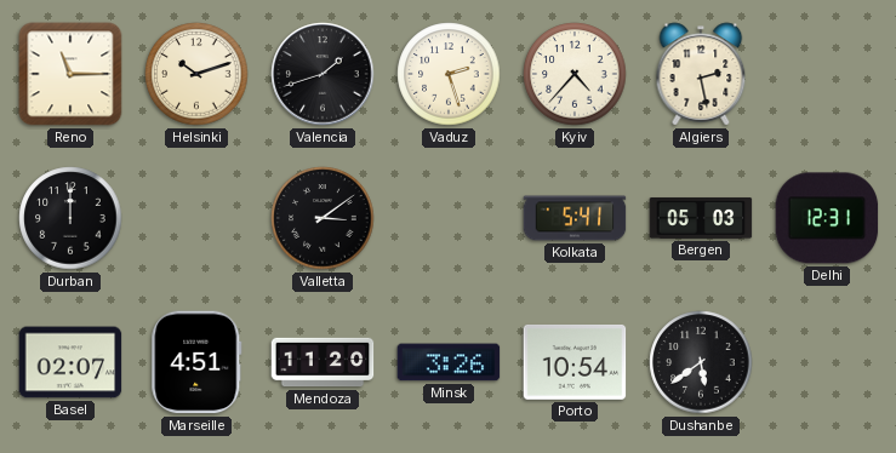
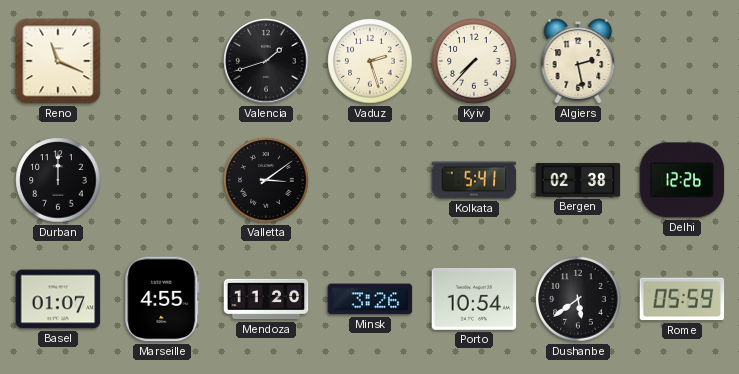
Reno: 11:15 -> 11:19
Helsinki: 10:12 -> none
Kyiv: 4:37 -> 7:37
Bergen: 05:03 -> 02:38
Delhi: 12:31 -> 12:26
Basel: 02:07 -> 01:07
Marseille: 4:51 -> 4:55
Rome: none -> 05:59
